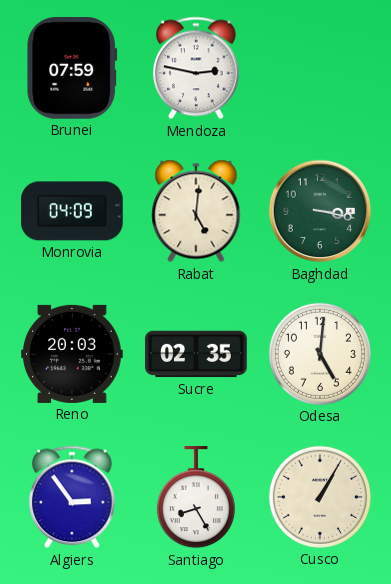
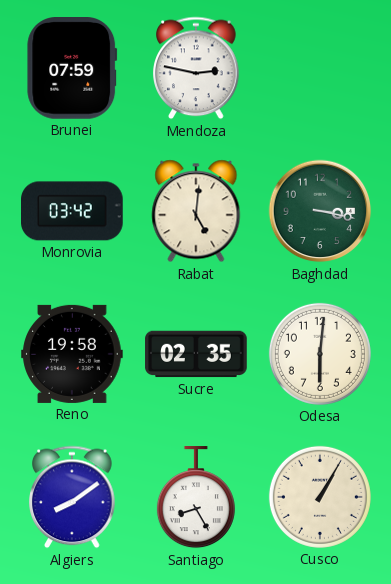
Monrovia: 04:09 -> 03:42
Reno: 20:03 -> 19:58
Odesa: 5:01 -> 6:01
Algiers: 2:54 -> 8:09
